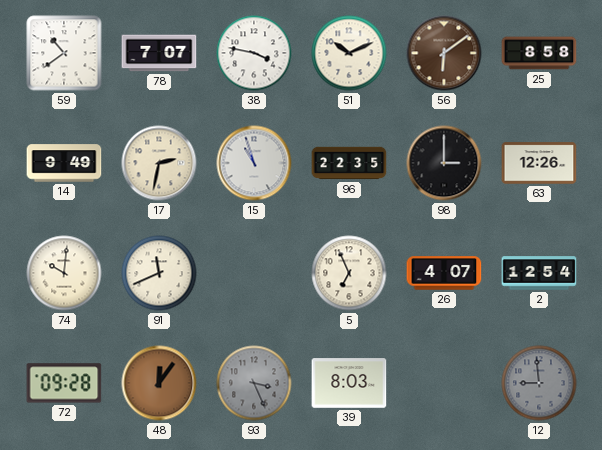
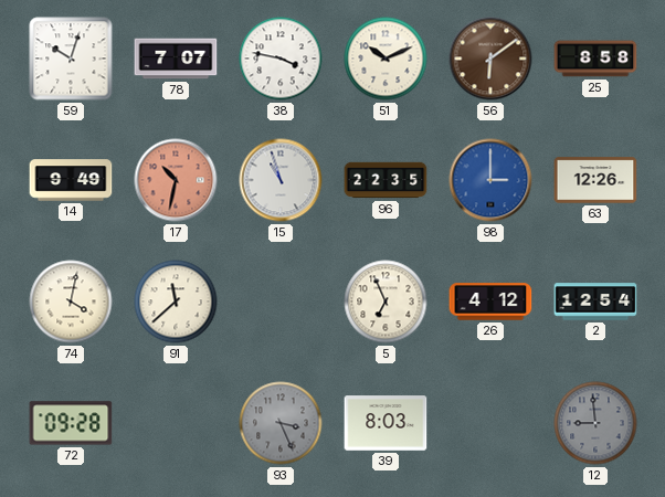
59: 10:39 -> 10:03
17: 2:32 -> 10:32
17 dial: cream -> salmon
98 dial: black -> blue
74: 10:01 -> 4:02
91: 11:41 -> 11:38
26: 4:07 -> 4:12
48: 12:06 -> none
